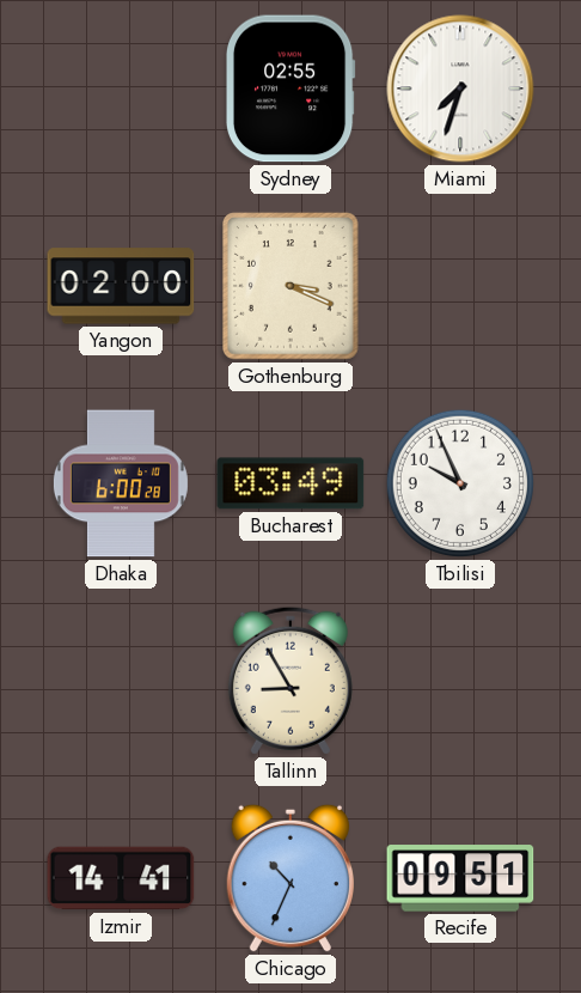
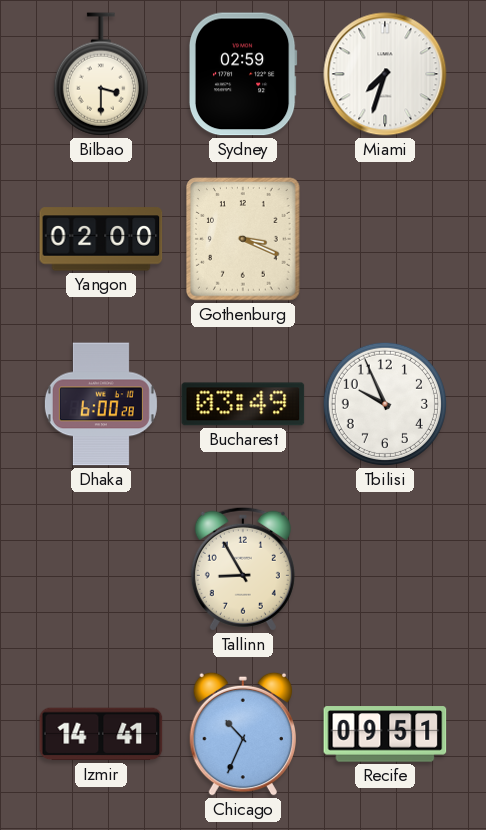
Bilbao: none -> 3:30
Sydney: 02:55 -> 02:59
